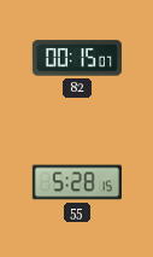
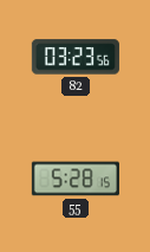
82: 00:15 -> 03:23
